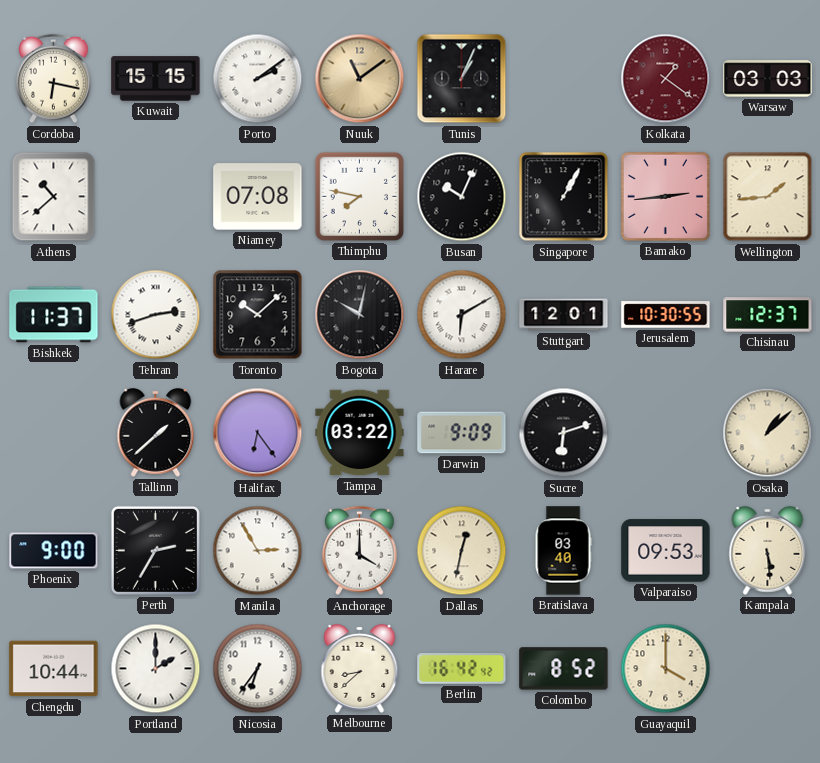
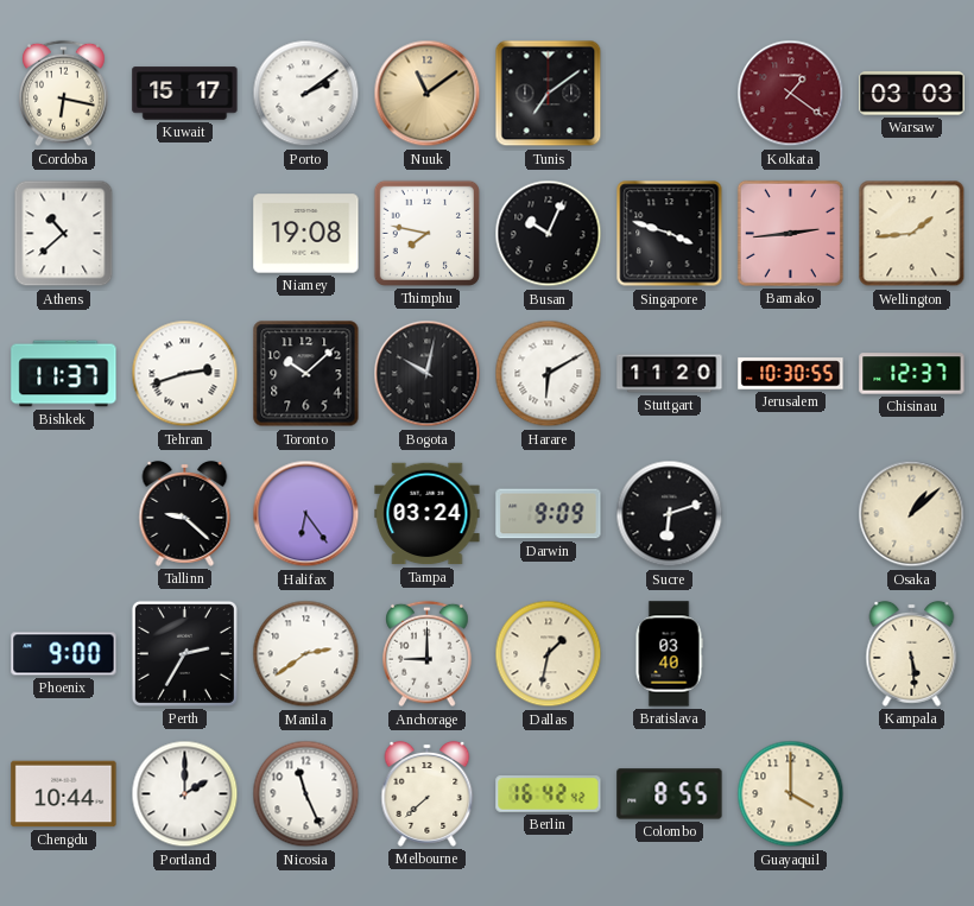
Kuwait: 15:15 -> 15:17
Tunis: 1:04 -> 7:09
Niamey: 07:08 -> 19:08
Singapore: 1:05 -> 3:48
Stuttgart: 12:01 -> 11:20
Tallinn: 1:38 -> 9:22
Tampa: 03:22 -> 03:24
Manila: 2:55 -> 2:39
Anchorage: 4:00 -> 9:00
Dallas: 12:32 -> 1:32
Valparaiso: 09:53 -> none
Nicosia: 6:36 -> 11:26
Melbourne: 8:38 -> 7:38
Colombo: 8:52 -> 8:55
